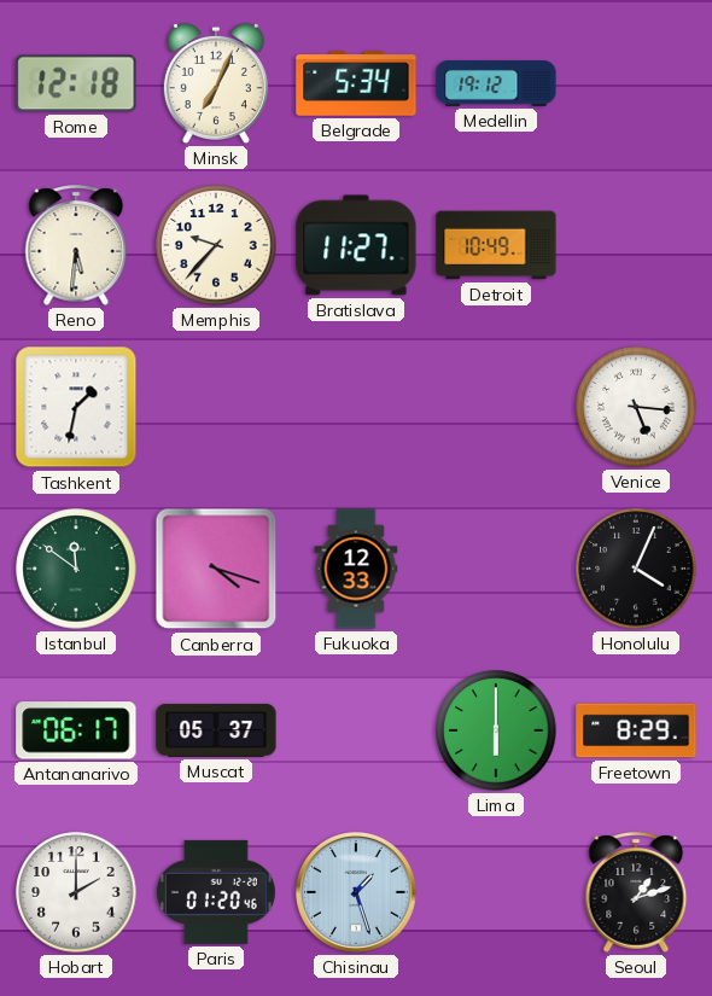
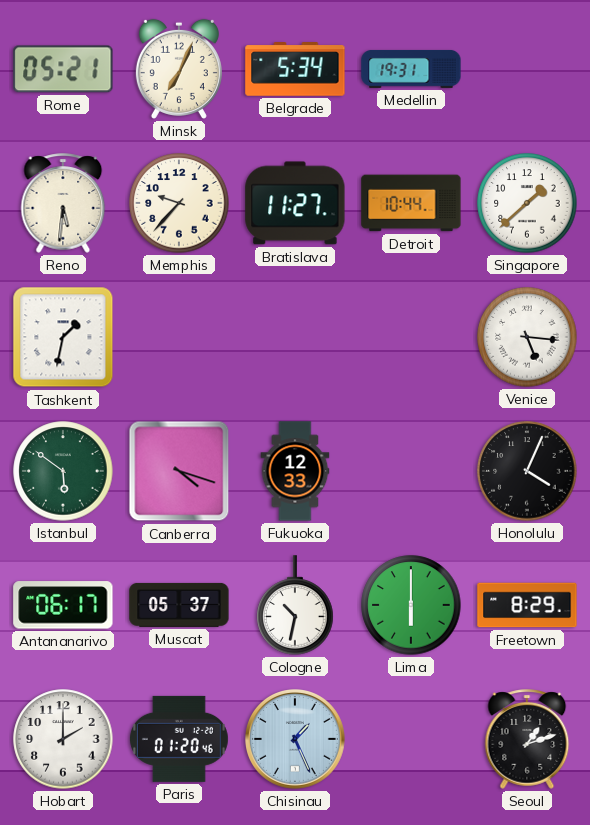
Rome: 12:18 -> 05:21
Medellin: 19:12 -> 19:31
Detroit: 10:49 -> 10:44
Singapore: none -> 1:38
Istanbul: 11:51 -> 5:51
Cologne: none -> 10:32
Chisinau: 1:27 -> 1:26
